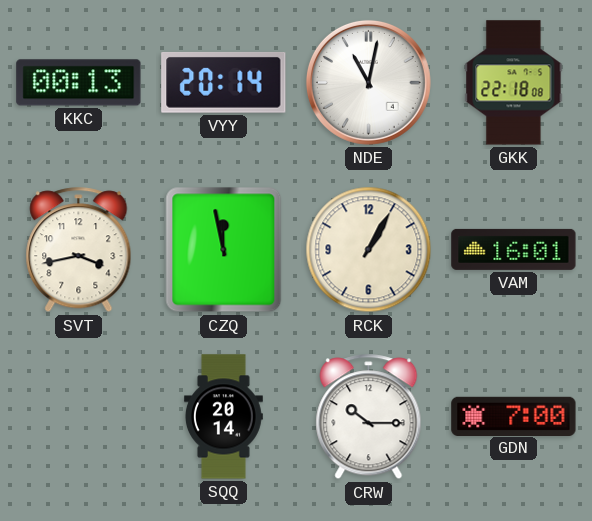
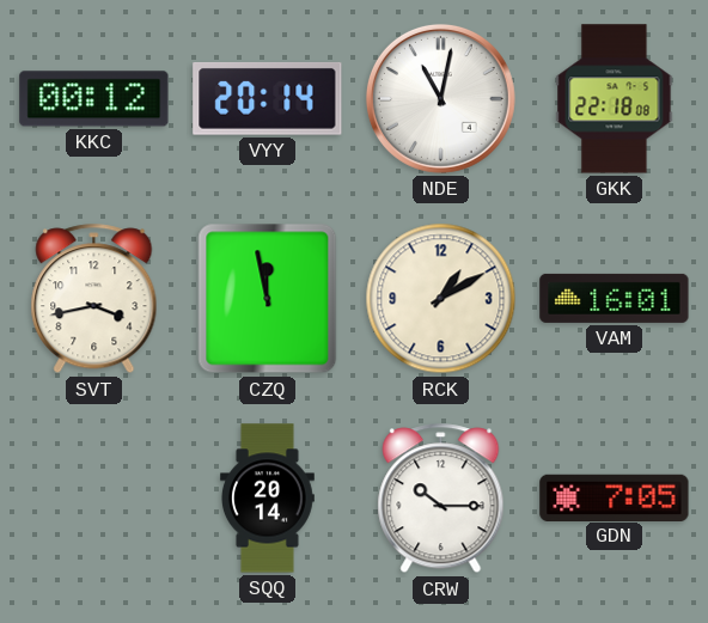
KKC: 00:13 -> 00:12
RCK: 1:05 -> 1:10
GDN: 7:00 -> 7:05
